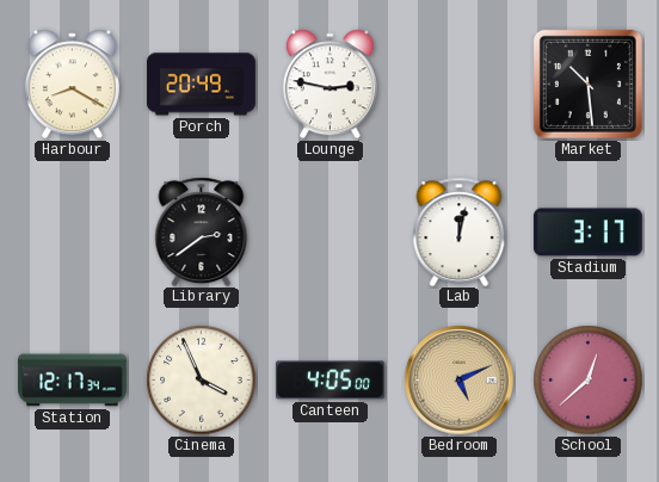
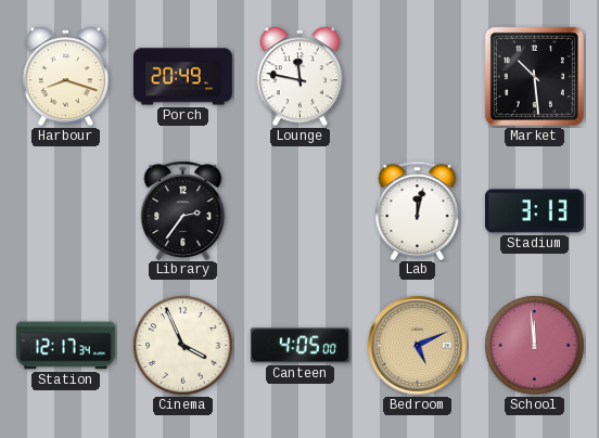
Harbour: 8:20 -> 8:18
Lounge: 2:47 -> 11:47
Library: 2:39 -> 2:36
Stadium: 3:17 -> 3:13
School: 12:38 -> 11:59
